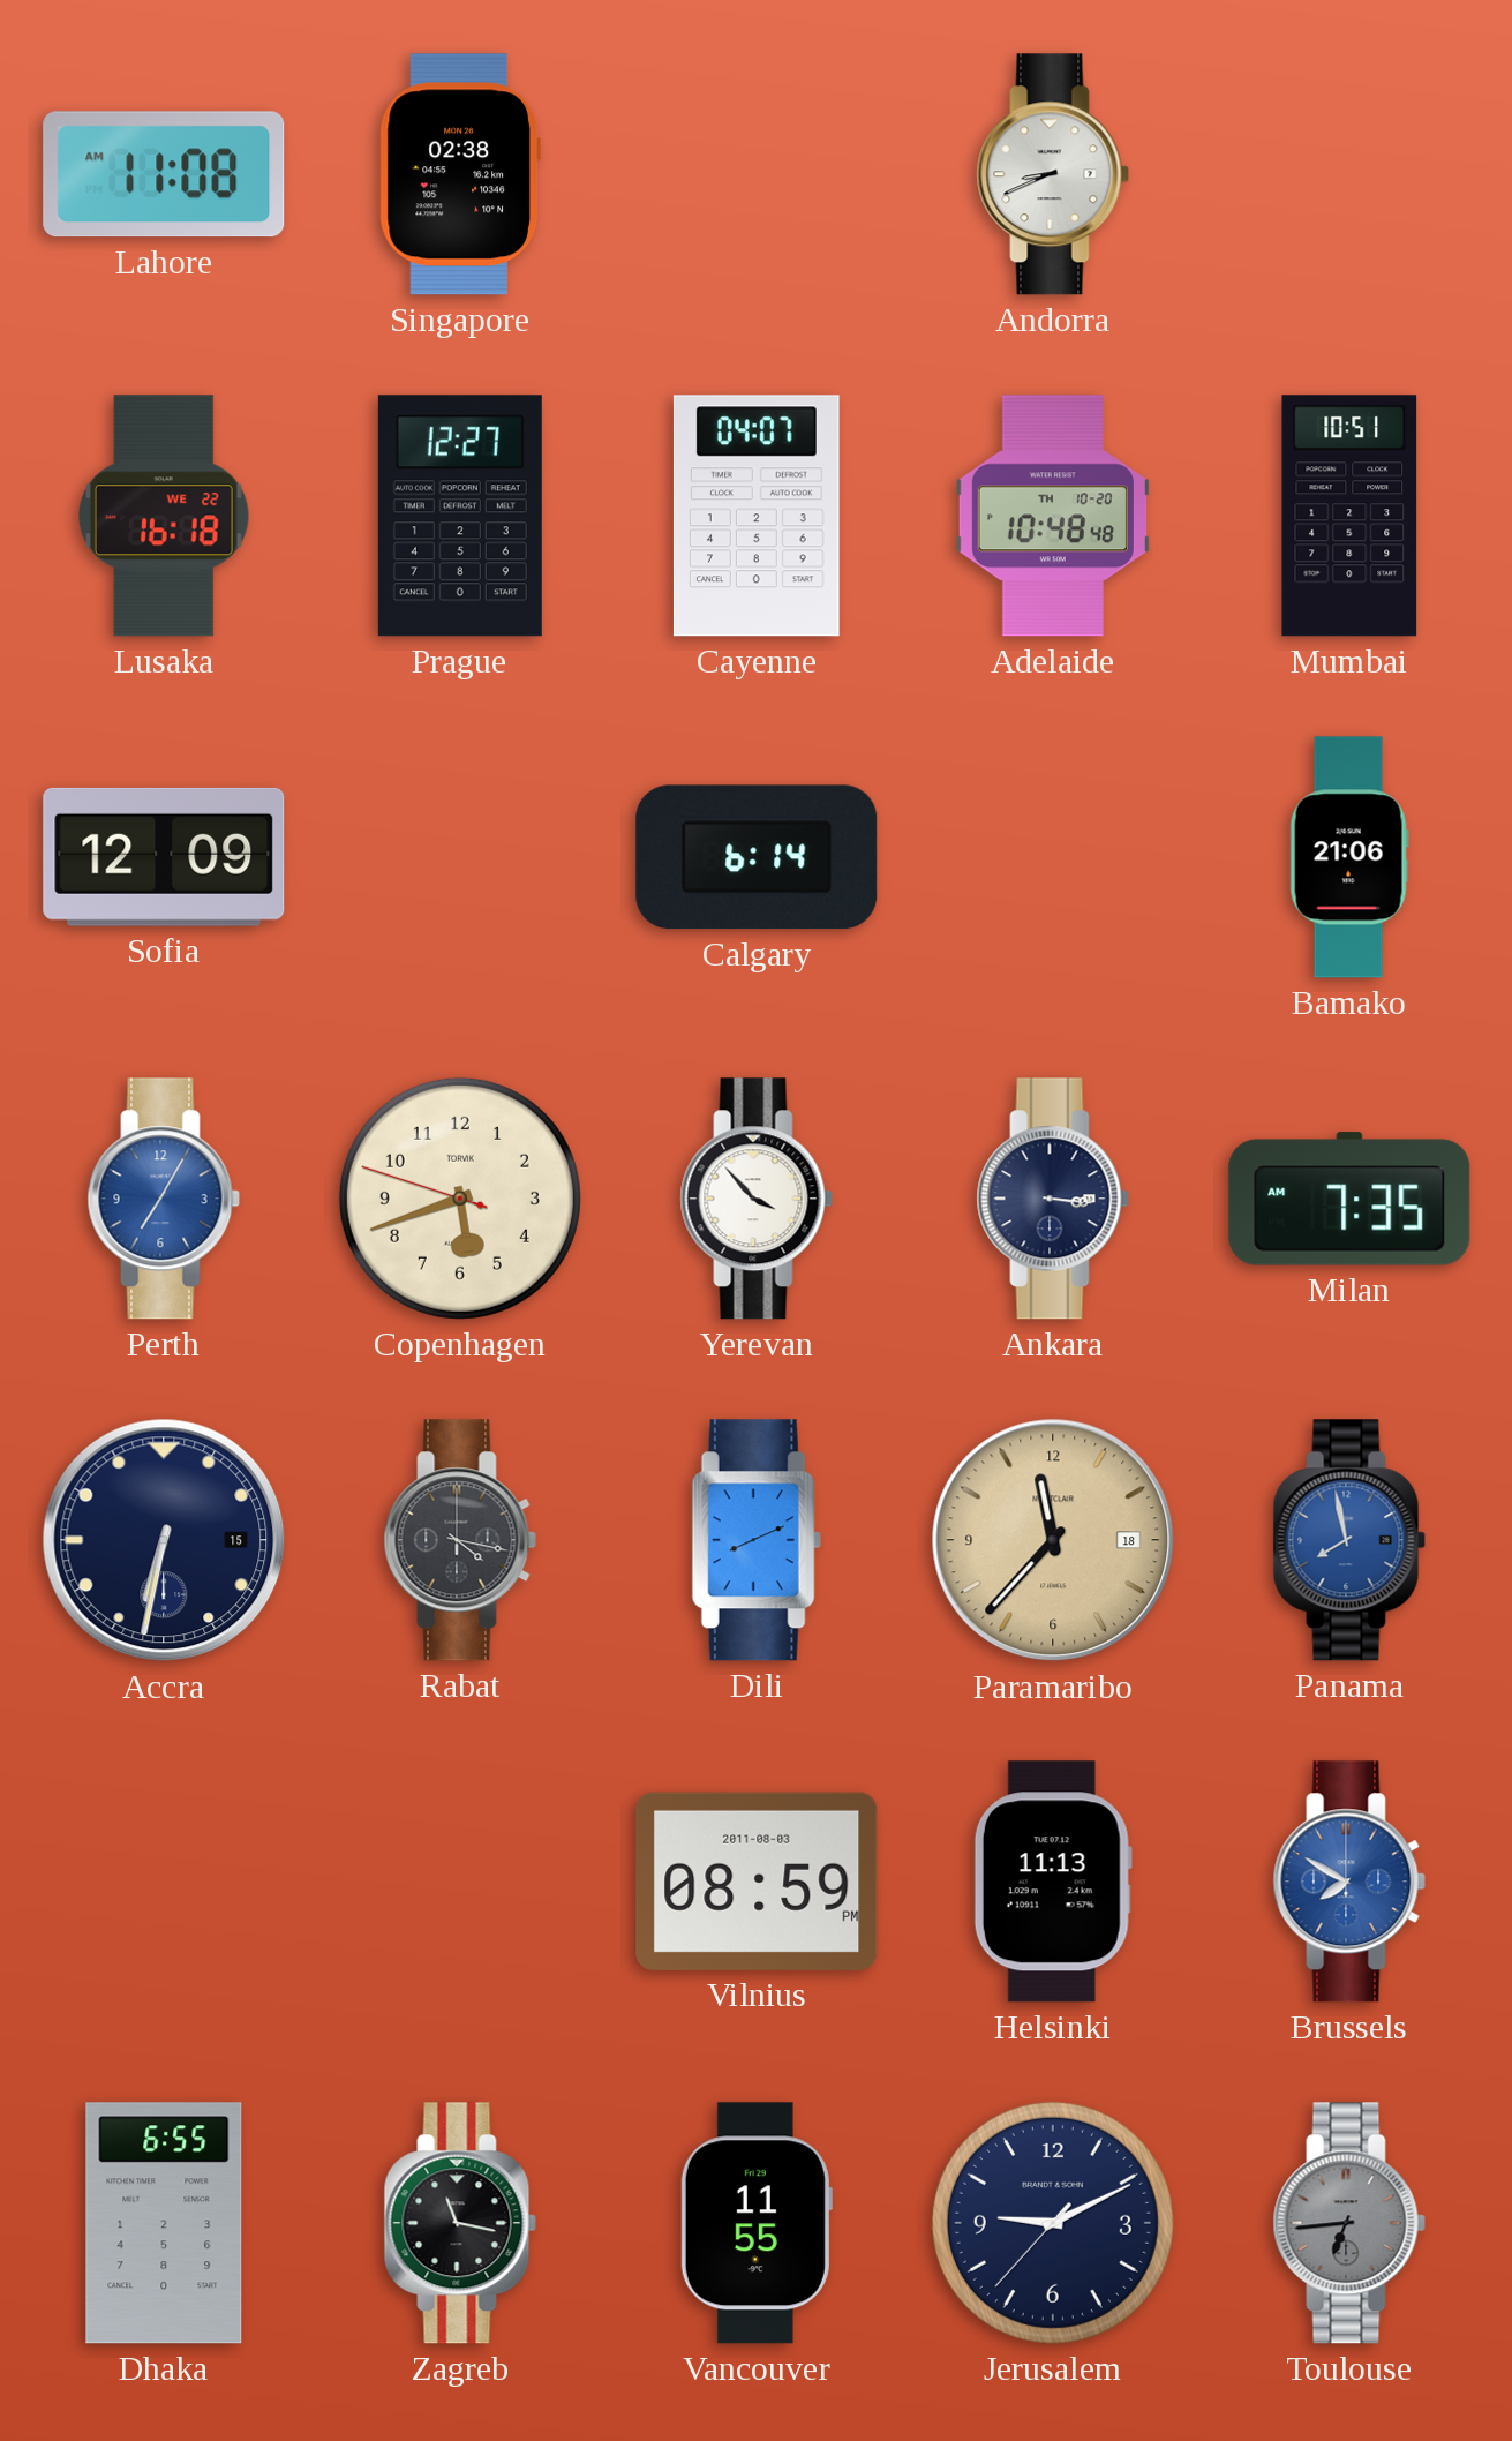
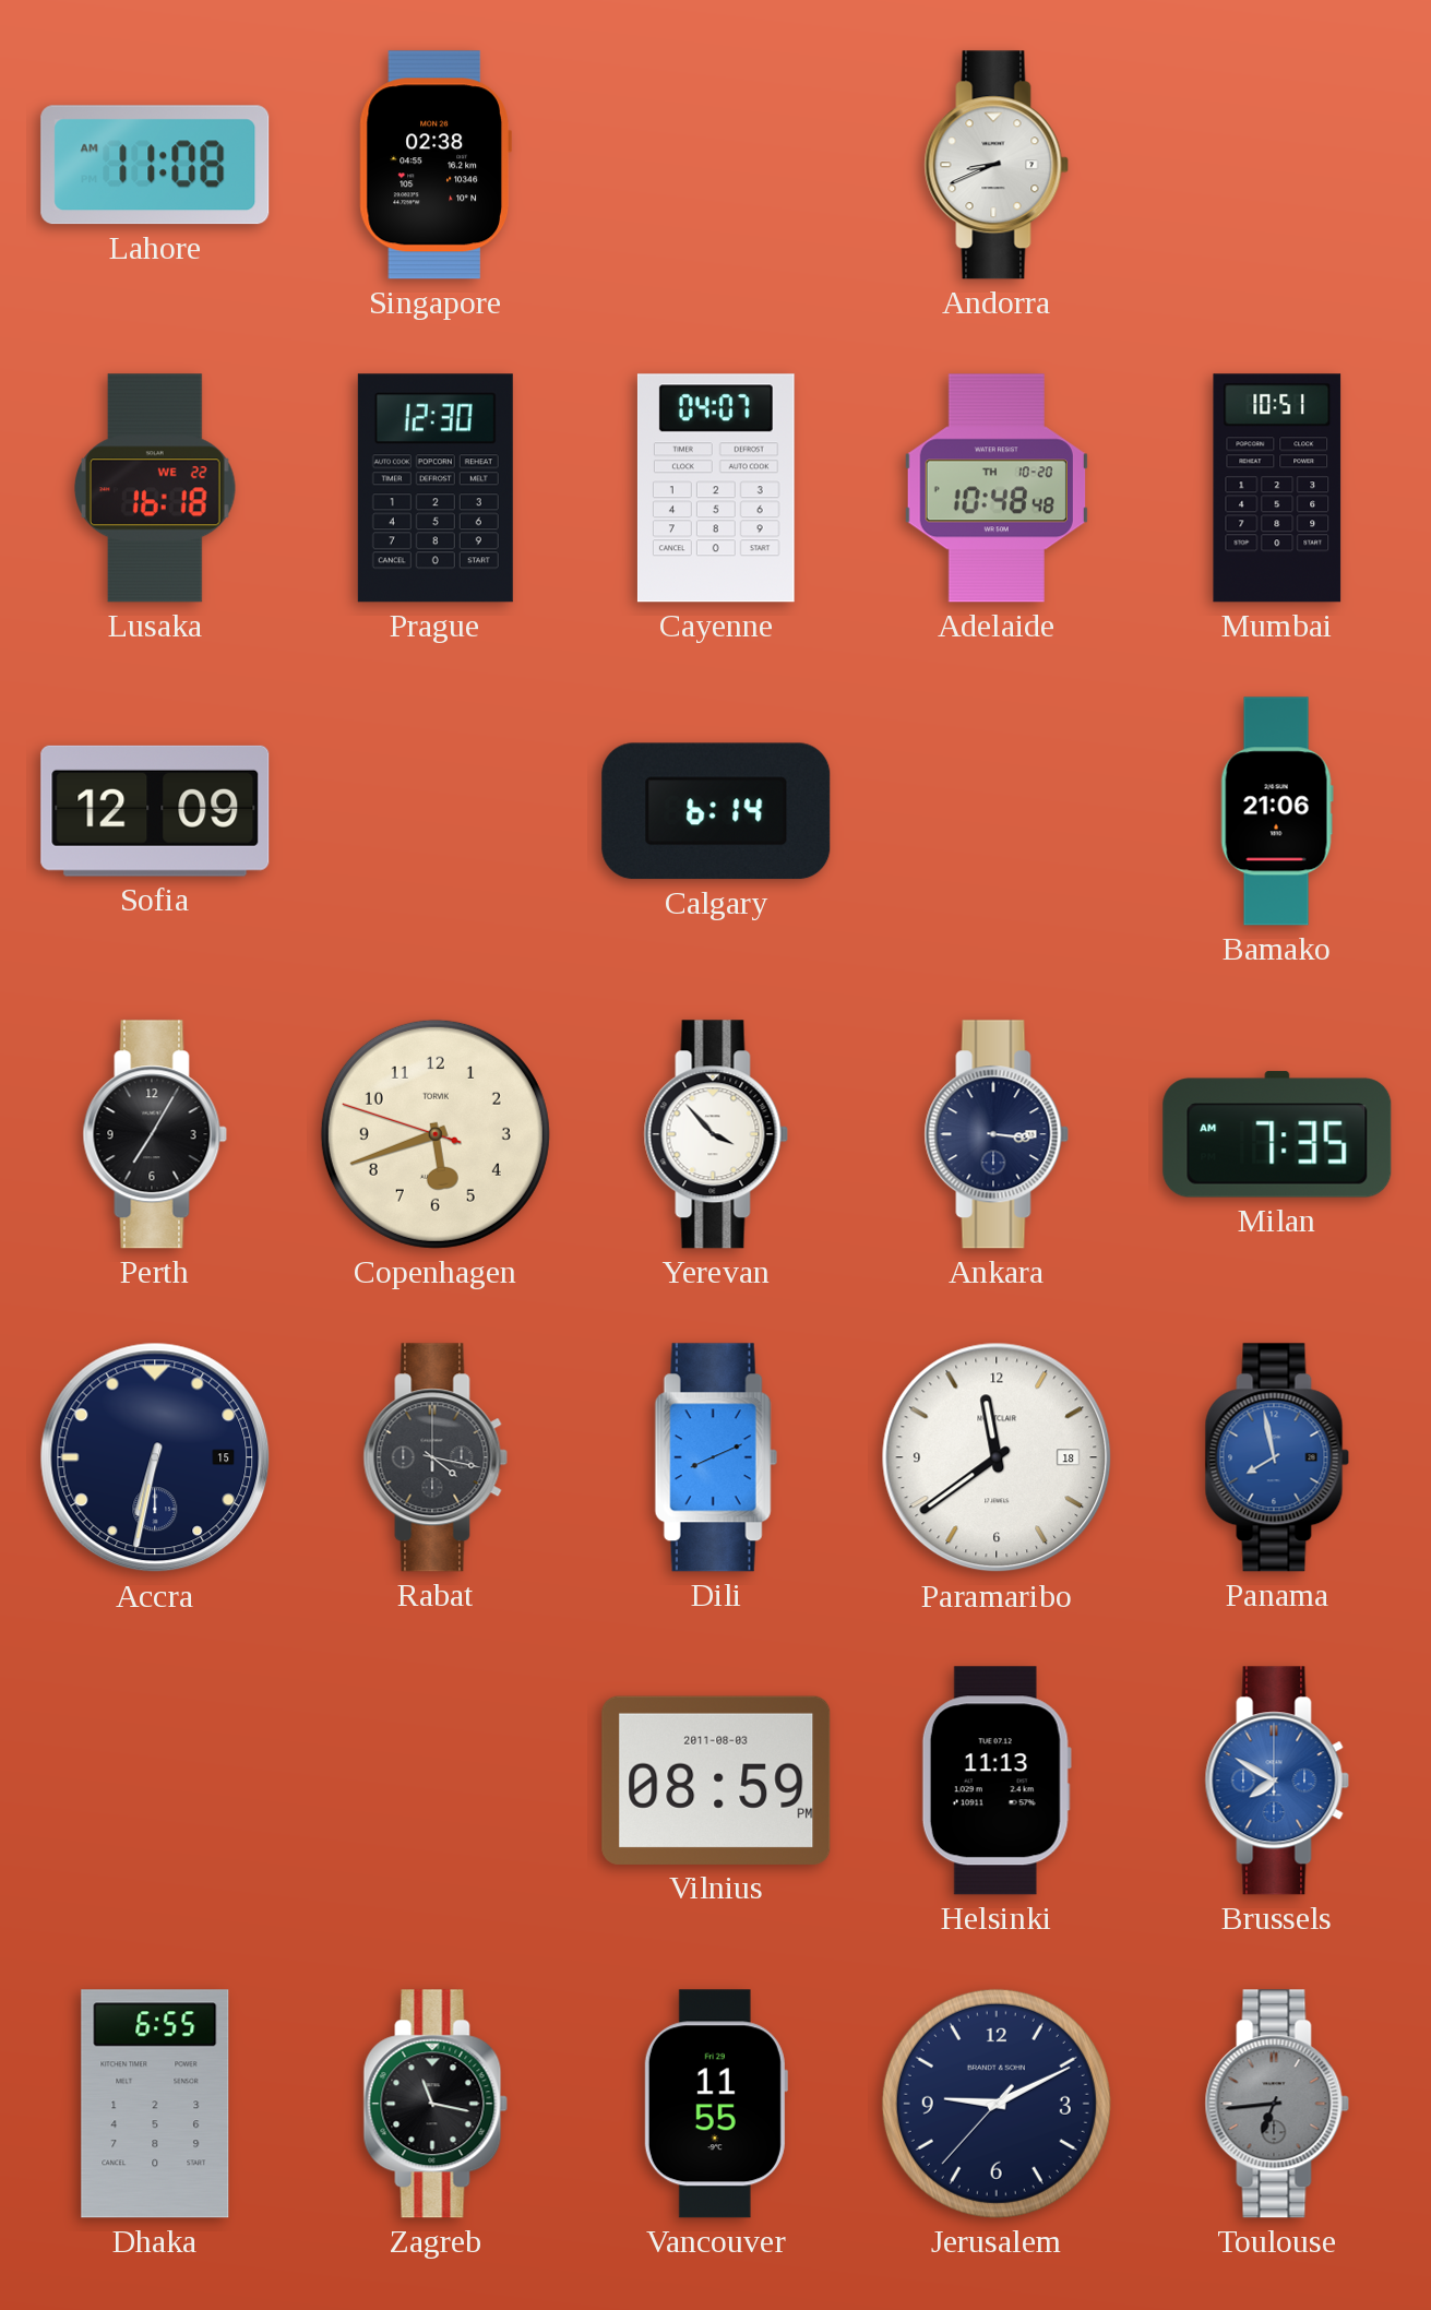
Prague: 12:27 -> 12:30
Perth dial: blue -> black
Paramaribo: 11:37 -> 11:39
Paramaribo dial: champagne -> white
